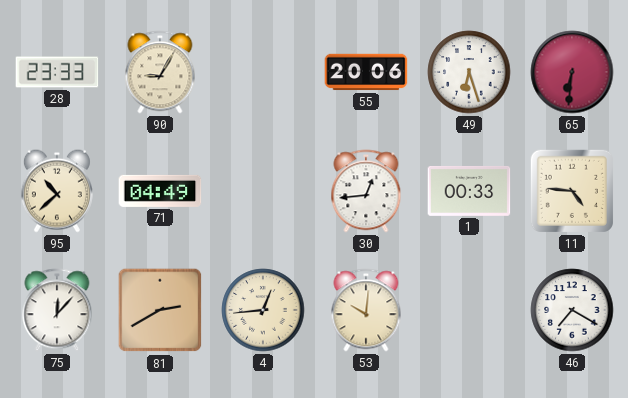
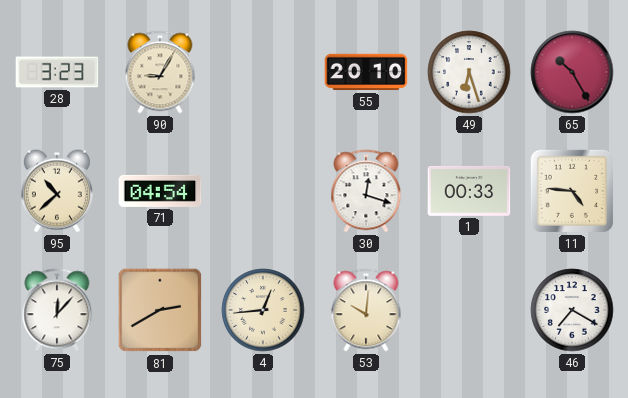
28: 23:33 -> 3:23
55: 20:06 -> 20:10
65: 6:31 -> 10:25
71: 04:49 -> 04:54
30: 12:44 -> 12:18
